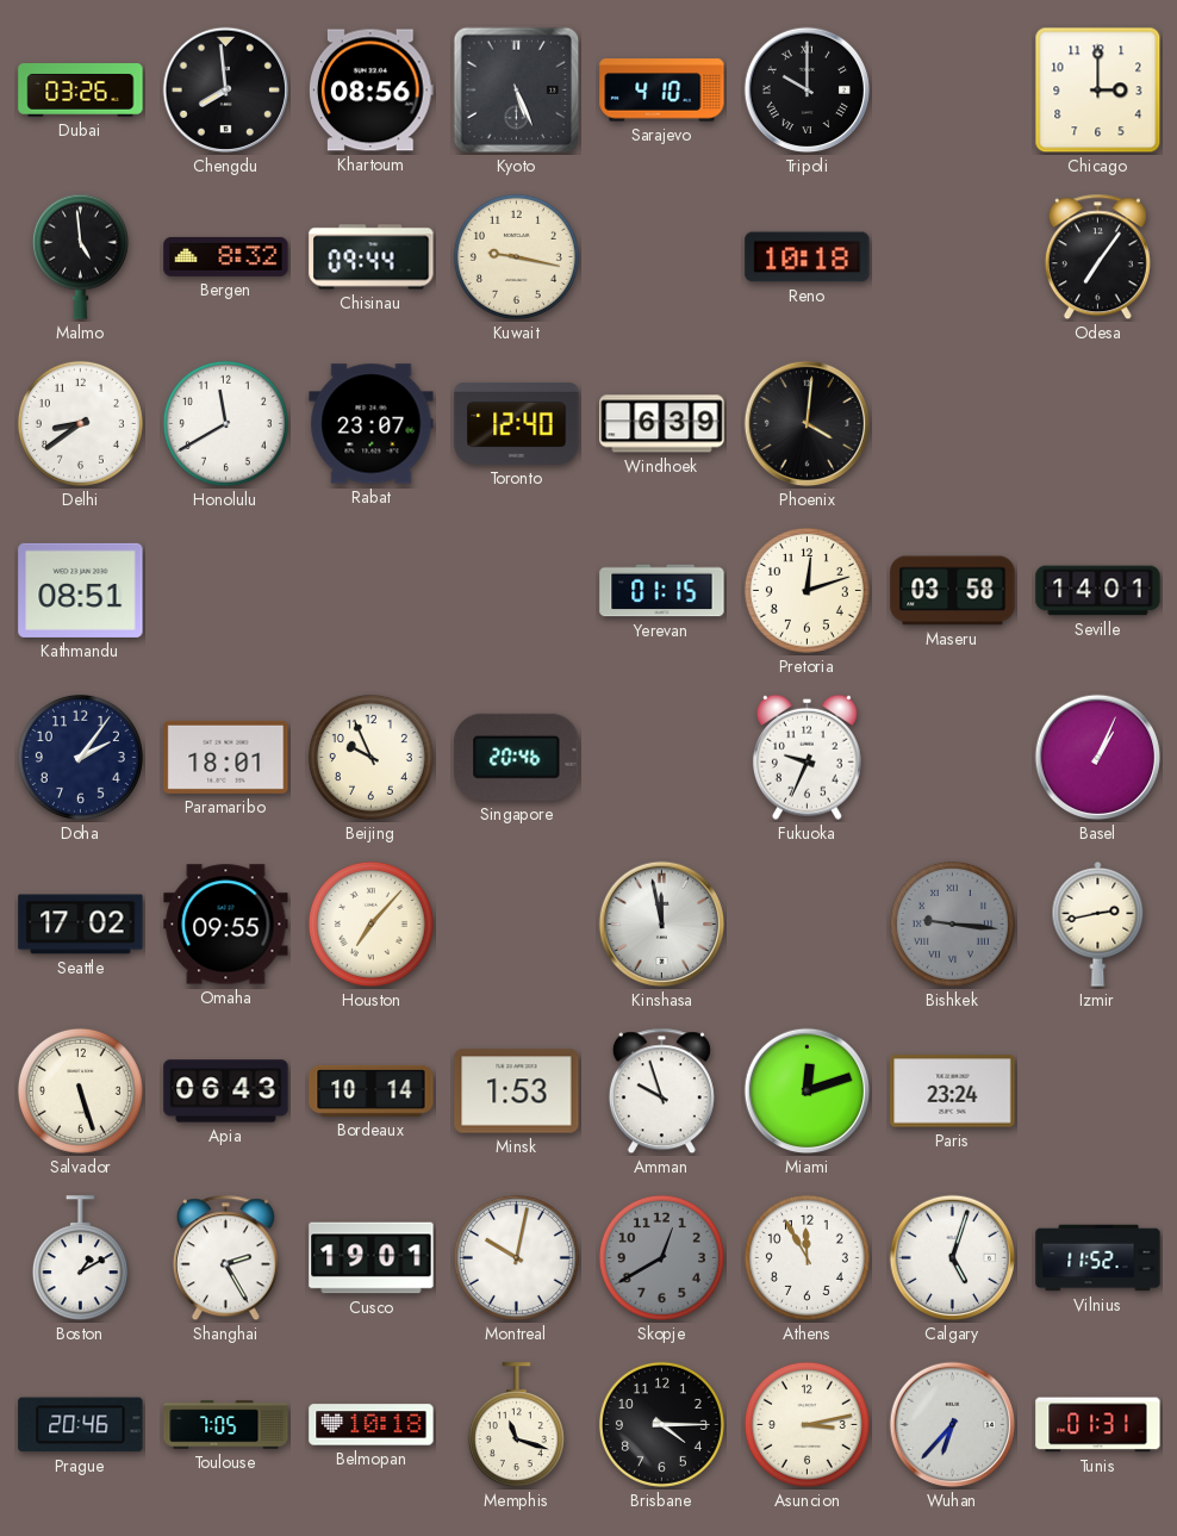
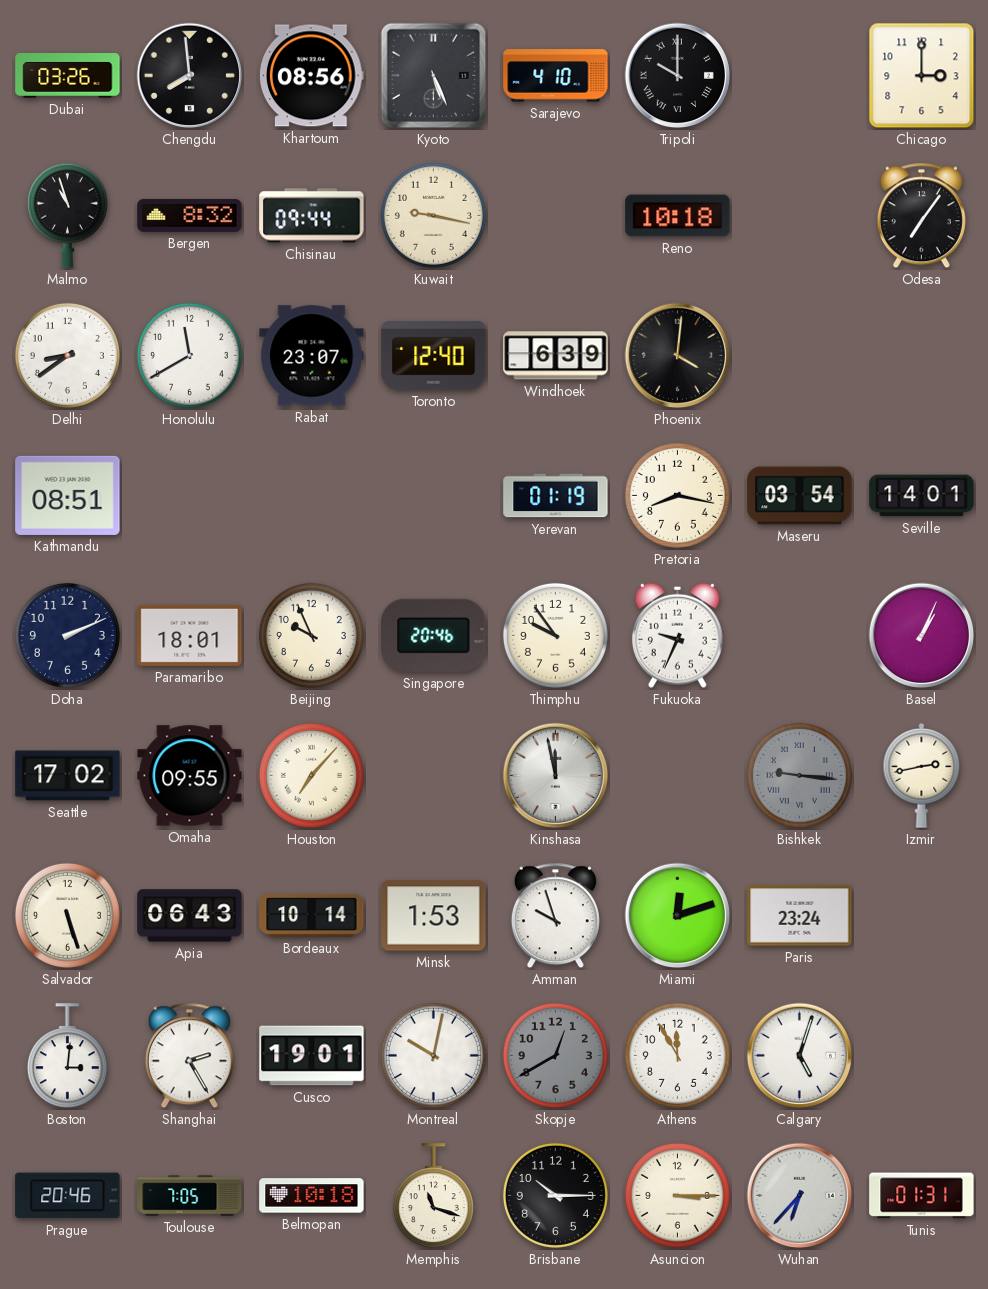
Malmo: 4:59 -> 10:57
Yerevan: 01:15 -> 01:19
Pretoria: 12:12 -> 8:17
Maseru: 03:58 -> 03:54
Doha: 2:06 -> 2:11
Thimphu: none -> 9:54
Boston: 1:10 -> 3:01
Vilnius: 11:52 -> none
Brisbane: 4:15 -> 10:15
Asuncion: 3:13 -> 3:15
